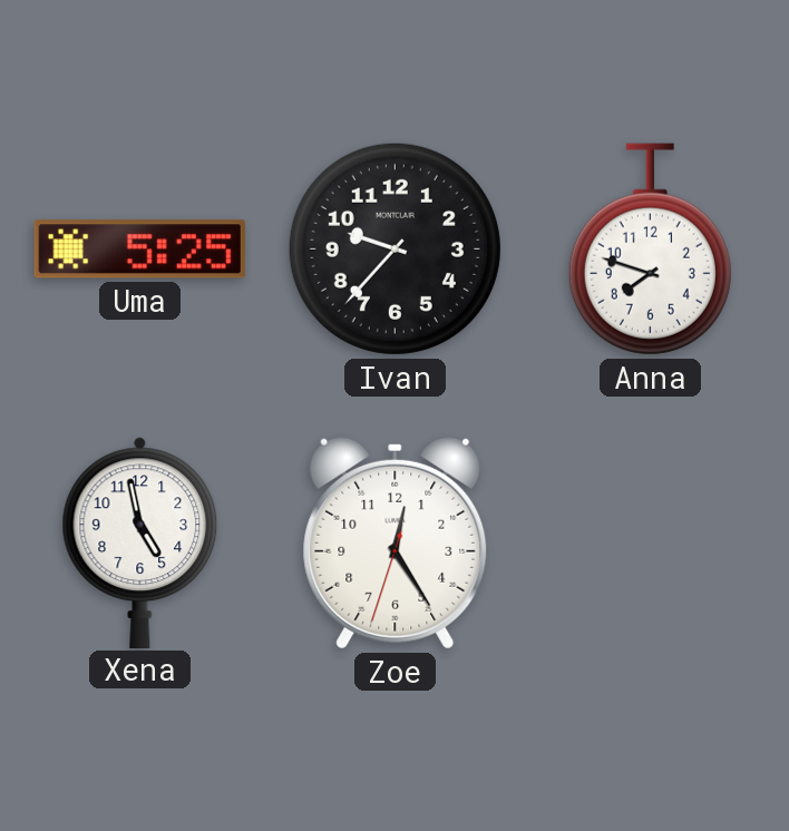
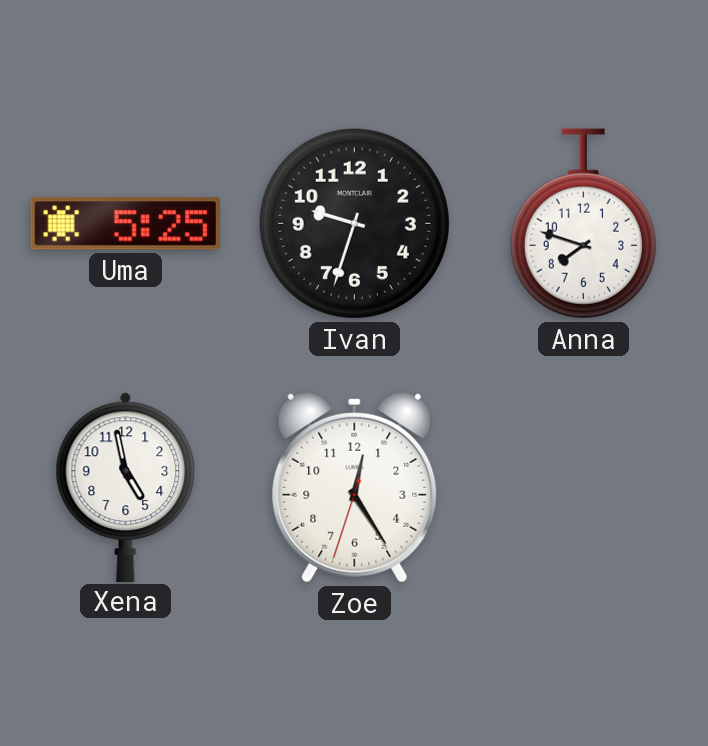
Ivan: 9:37 -> 9:33
